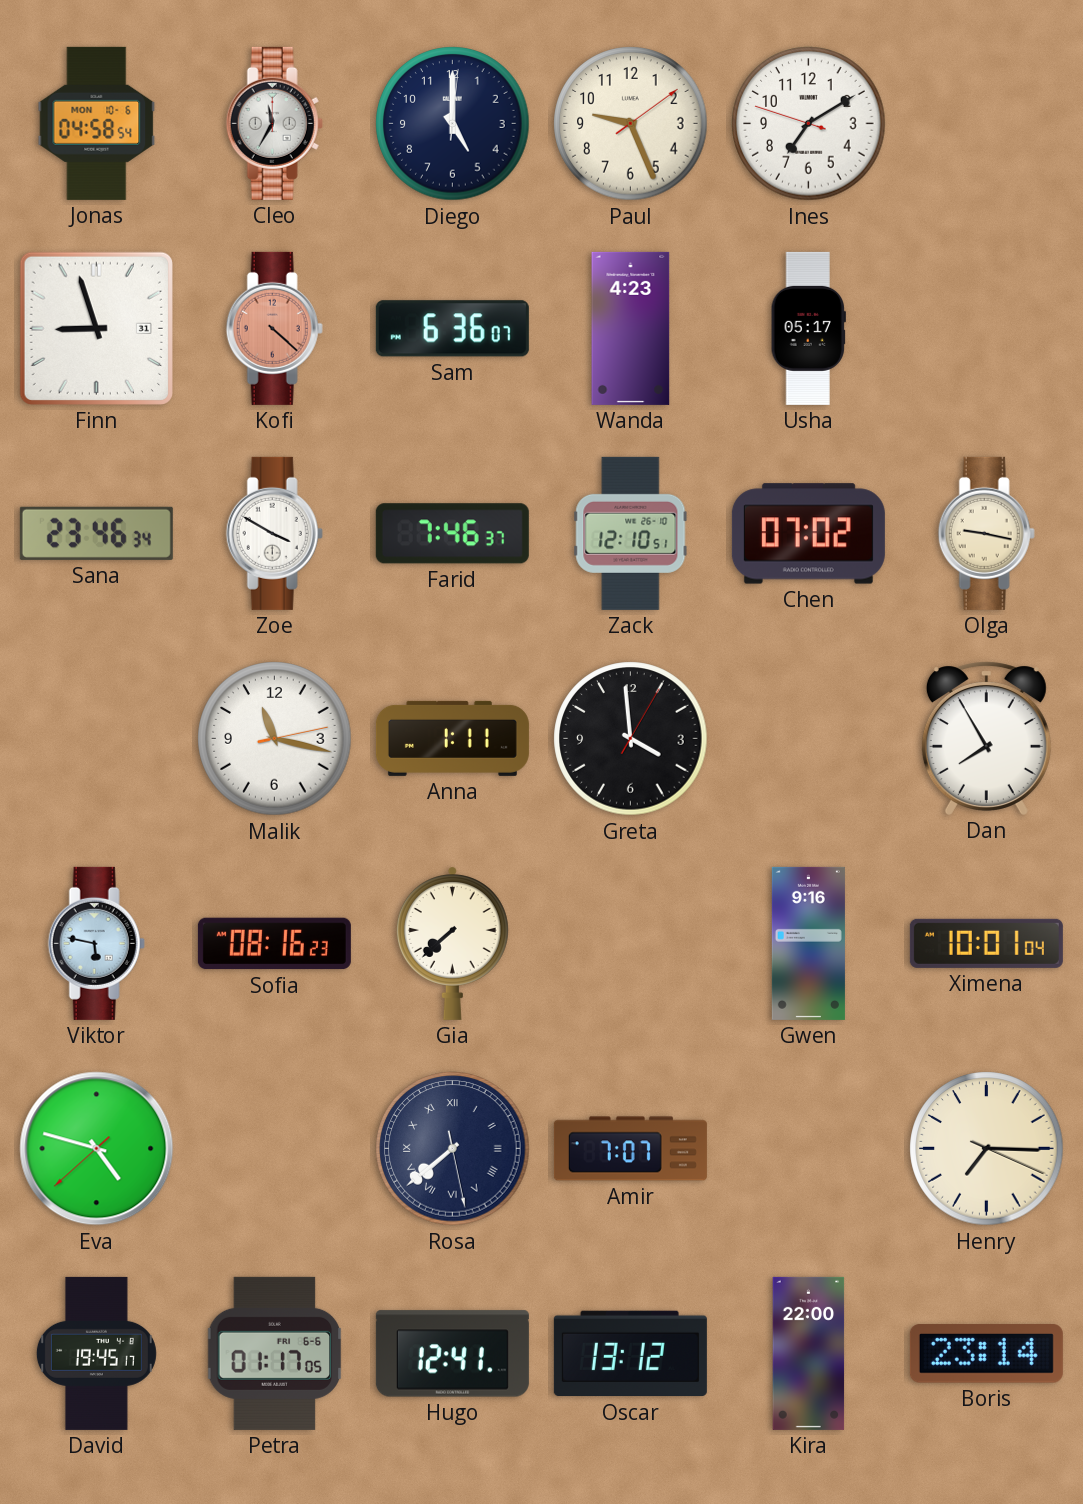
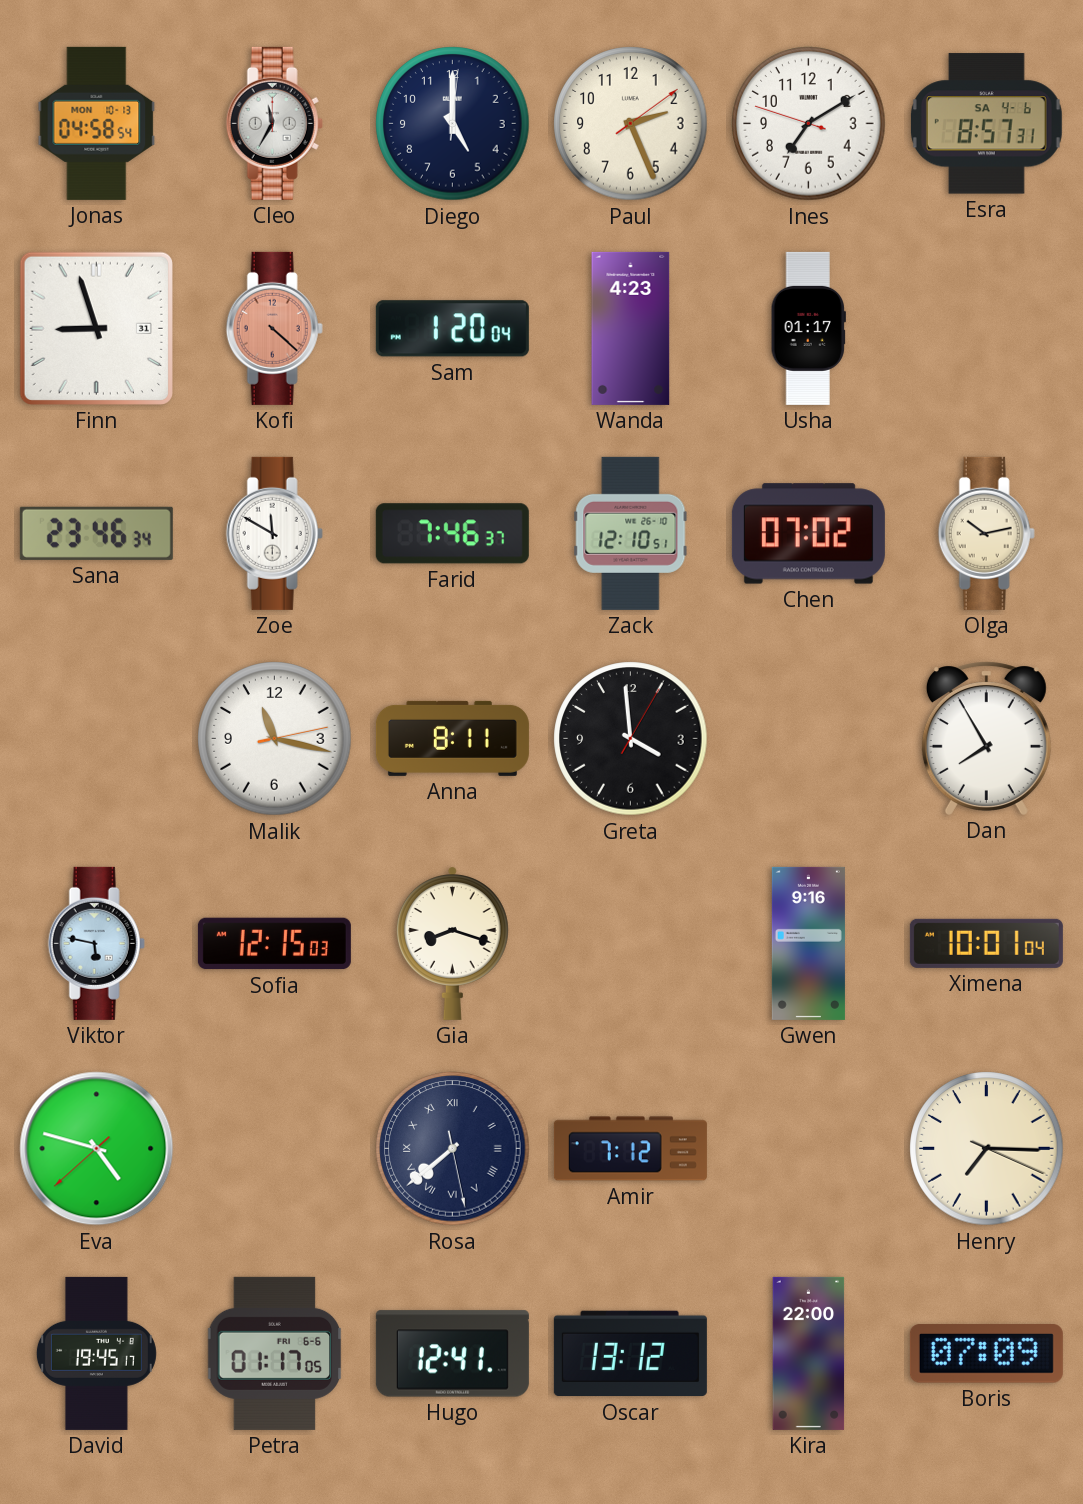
Jonas date: MON 10-6 -> MON 10-13
Paul: 9:26 -> 2:26
Esra: none -> 8:57
Sam: 6:36 -> 1:20
Usha: 05:17 -> 01:17
Zoe: 3:50 -> 11:50
Olga: 9:17 -> 10:13
Anna: 1:11 -> 8:11
Sofia: 08:16 -> 12:15
Gia: 7:38 -> 8:18
Amir: 7:07 -> 7:12
Boris: 23:14 -> 07:09
